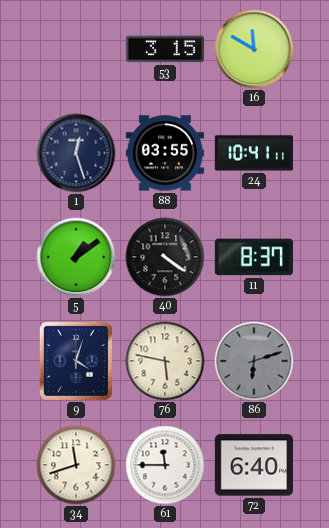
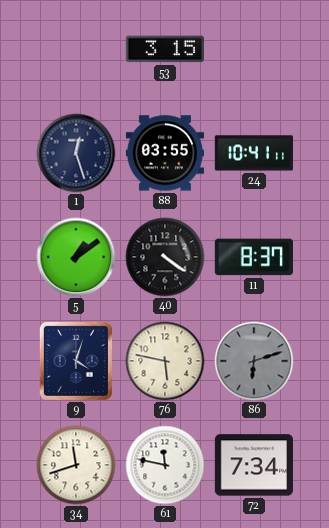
16: 11:50 -> none
61: 11:45 -> 11:47
72: 6:40 -> 7:34
